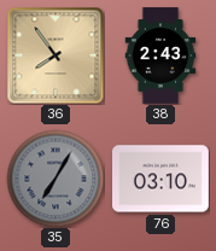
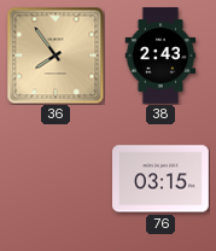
35: 7:05 -> none
76: 03:10 -> 03:15
